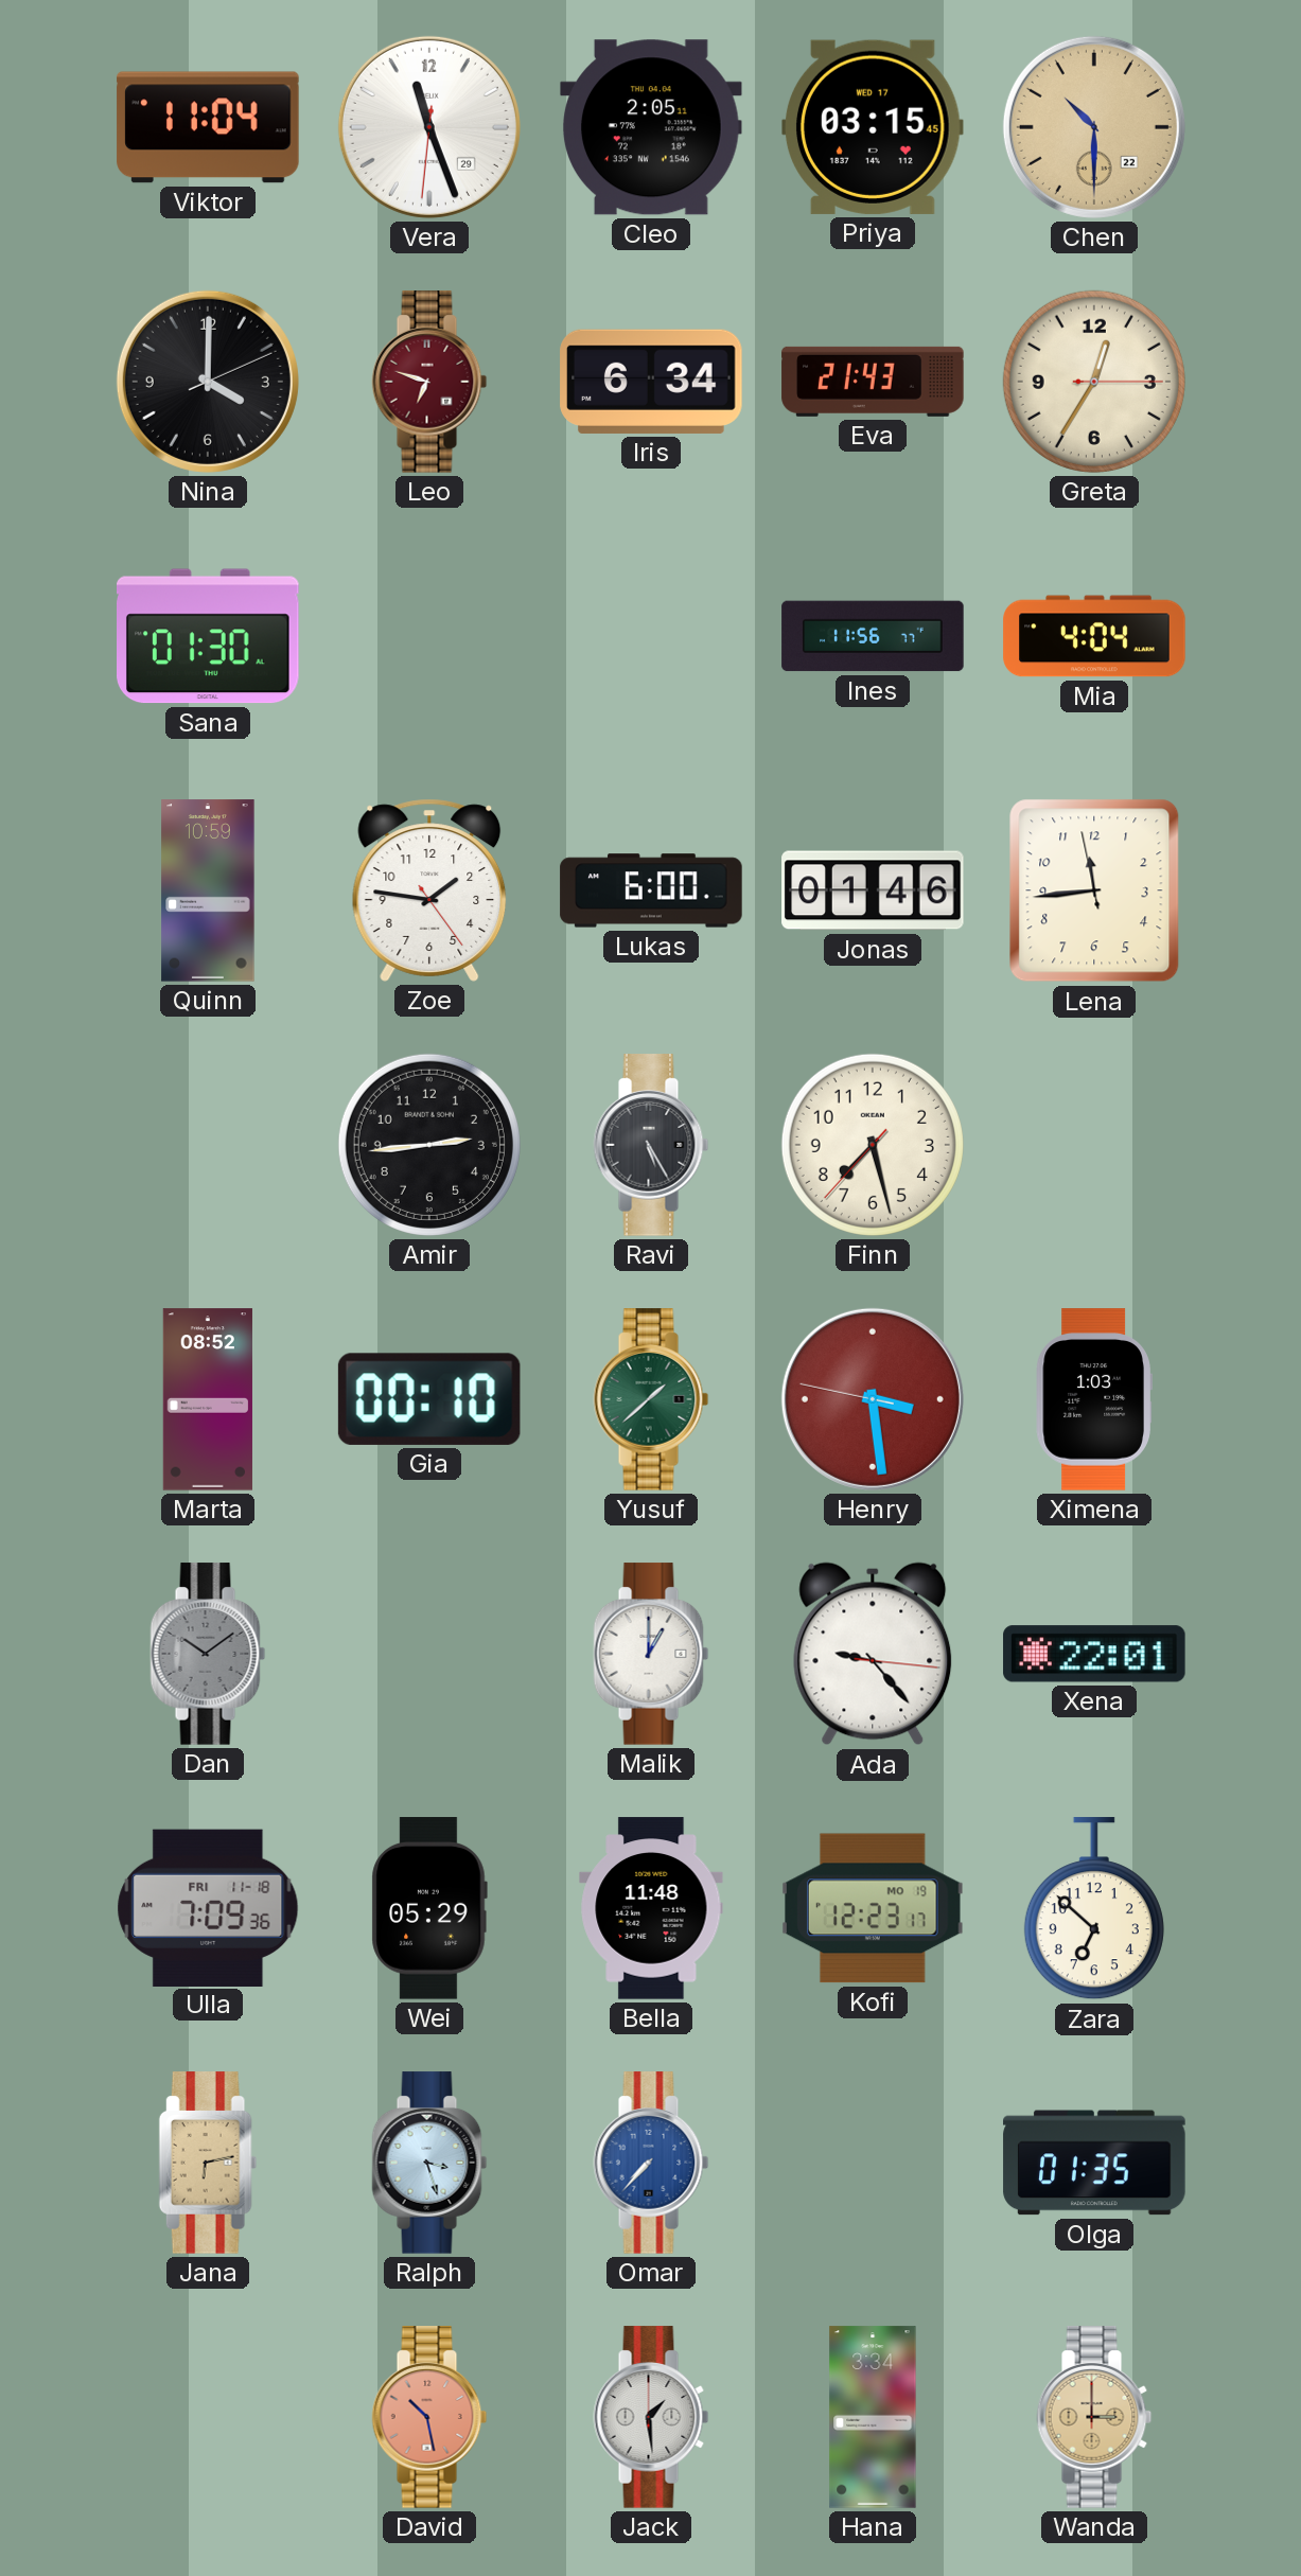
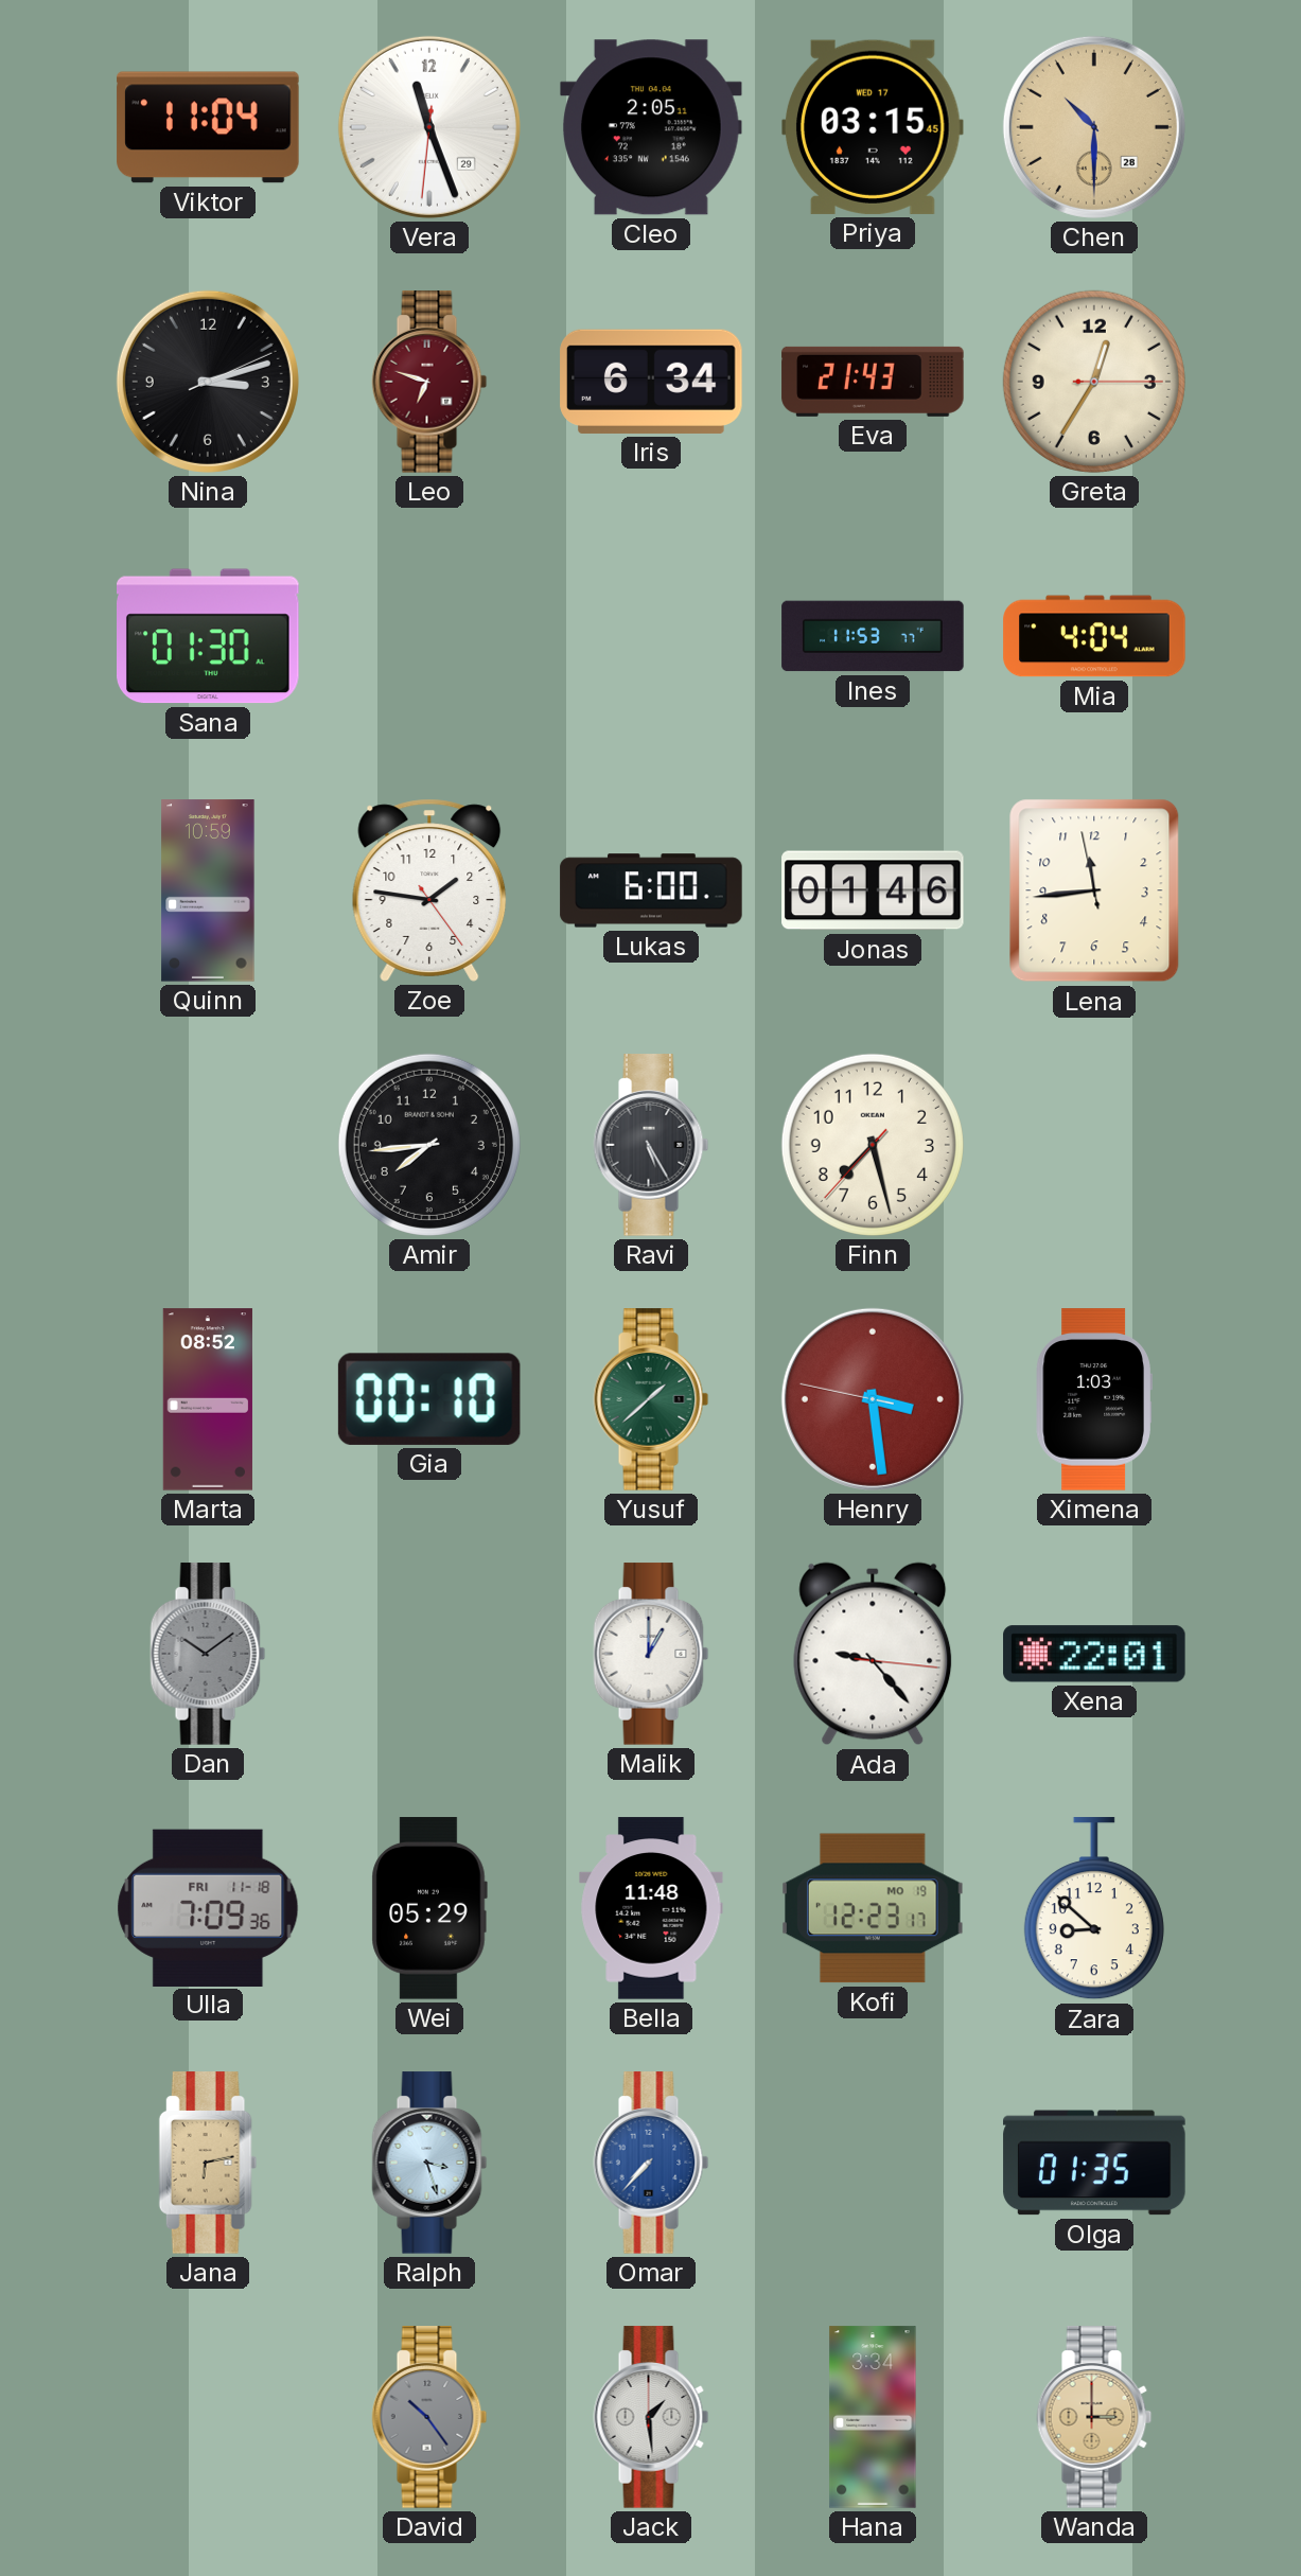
Chen date: 22 -> 28
Nina: 4:00 -> 3:12
Ines: 11:56 -> 11:53
Amir: 2:44 -> 7:44
Zara: 6:52 -> 8:52
David: 10:28 -> 10:24
David dial: salmon -> grey
